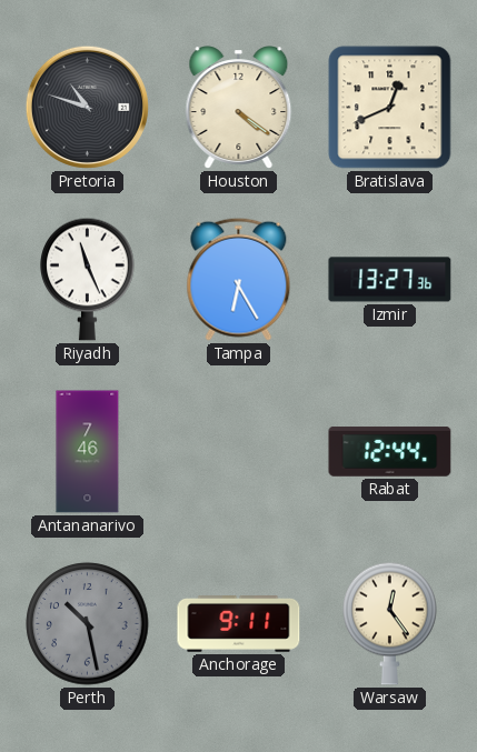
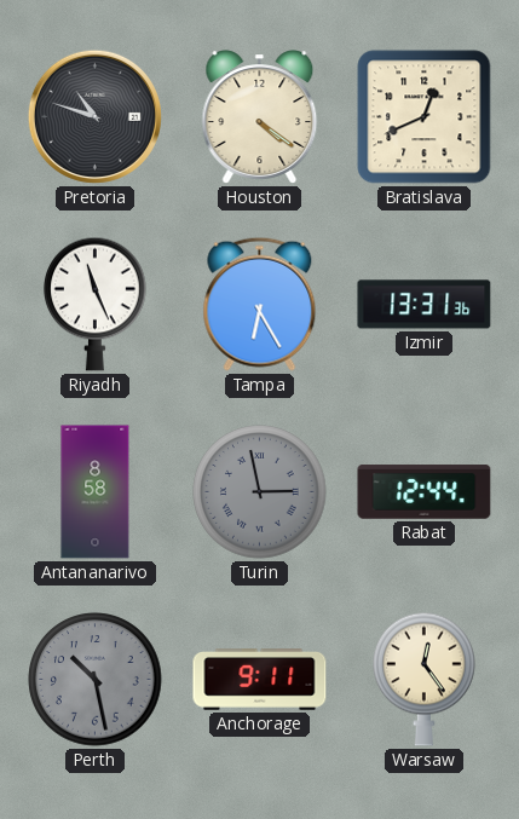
Izmir: 13:27 -> 13:31
Antananarivo: 7:46 -> 8:58
Turin: none -> 2:58
